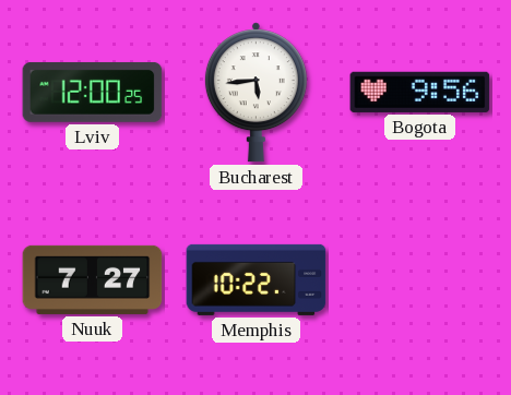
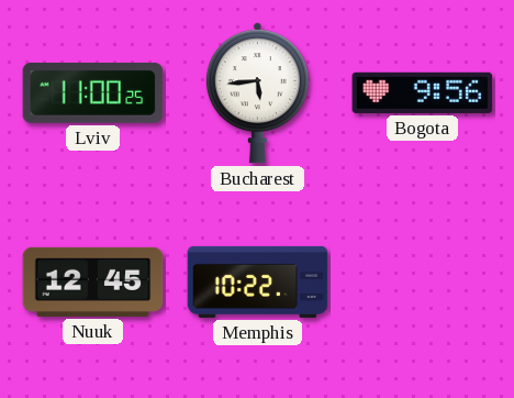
Lviv: 12:00 -> 11:00
Nuuk: 7:27 -> 12:45
